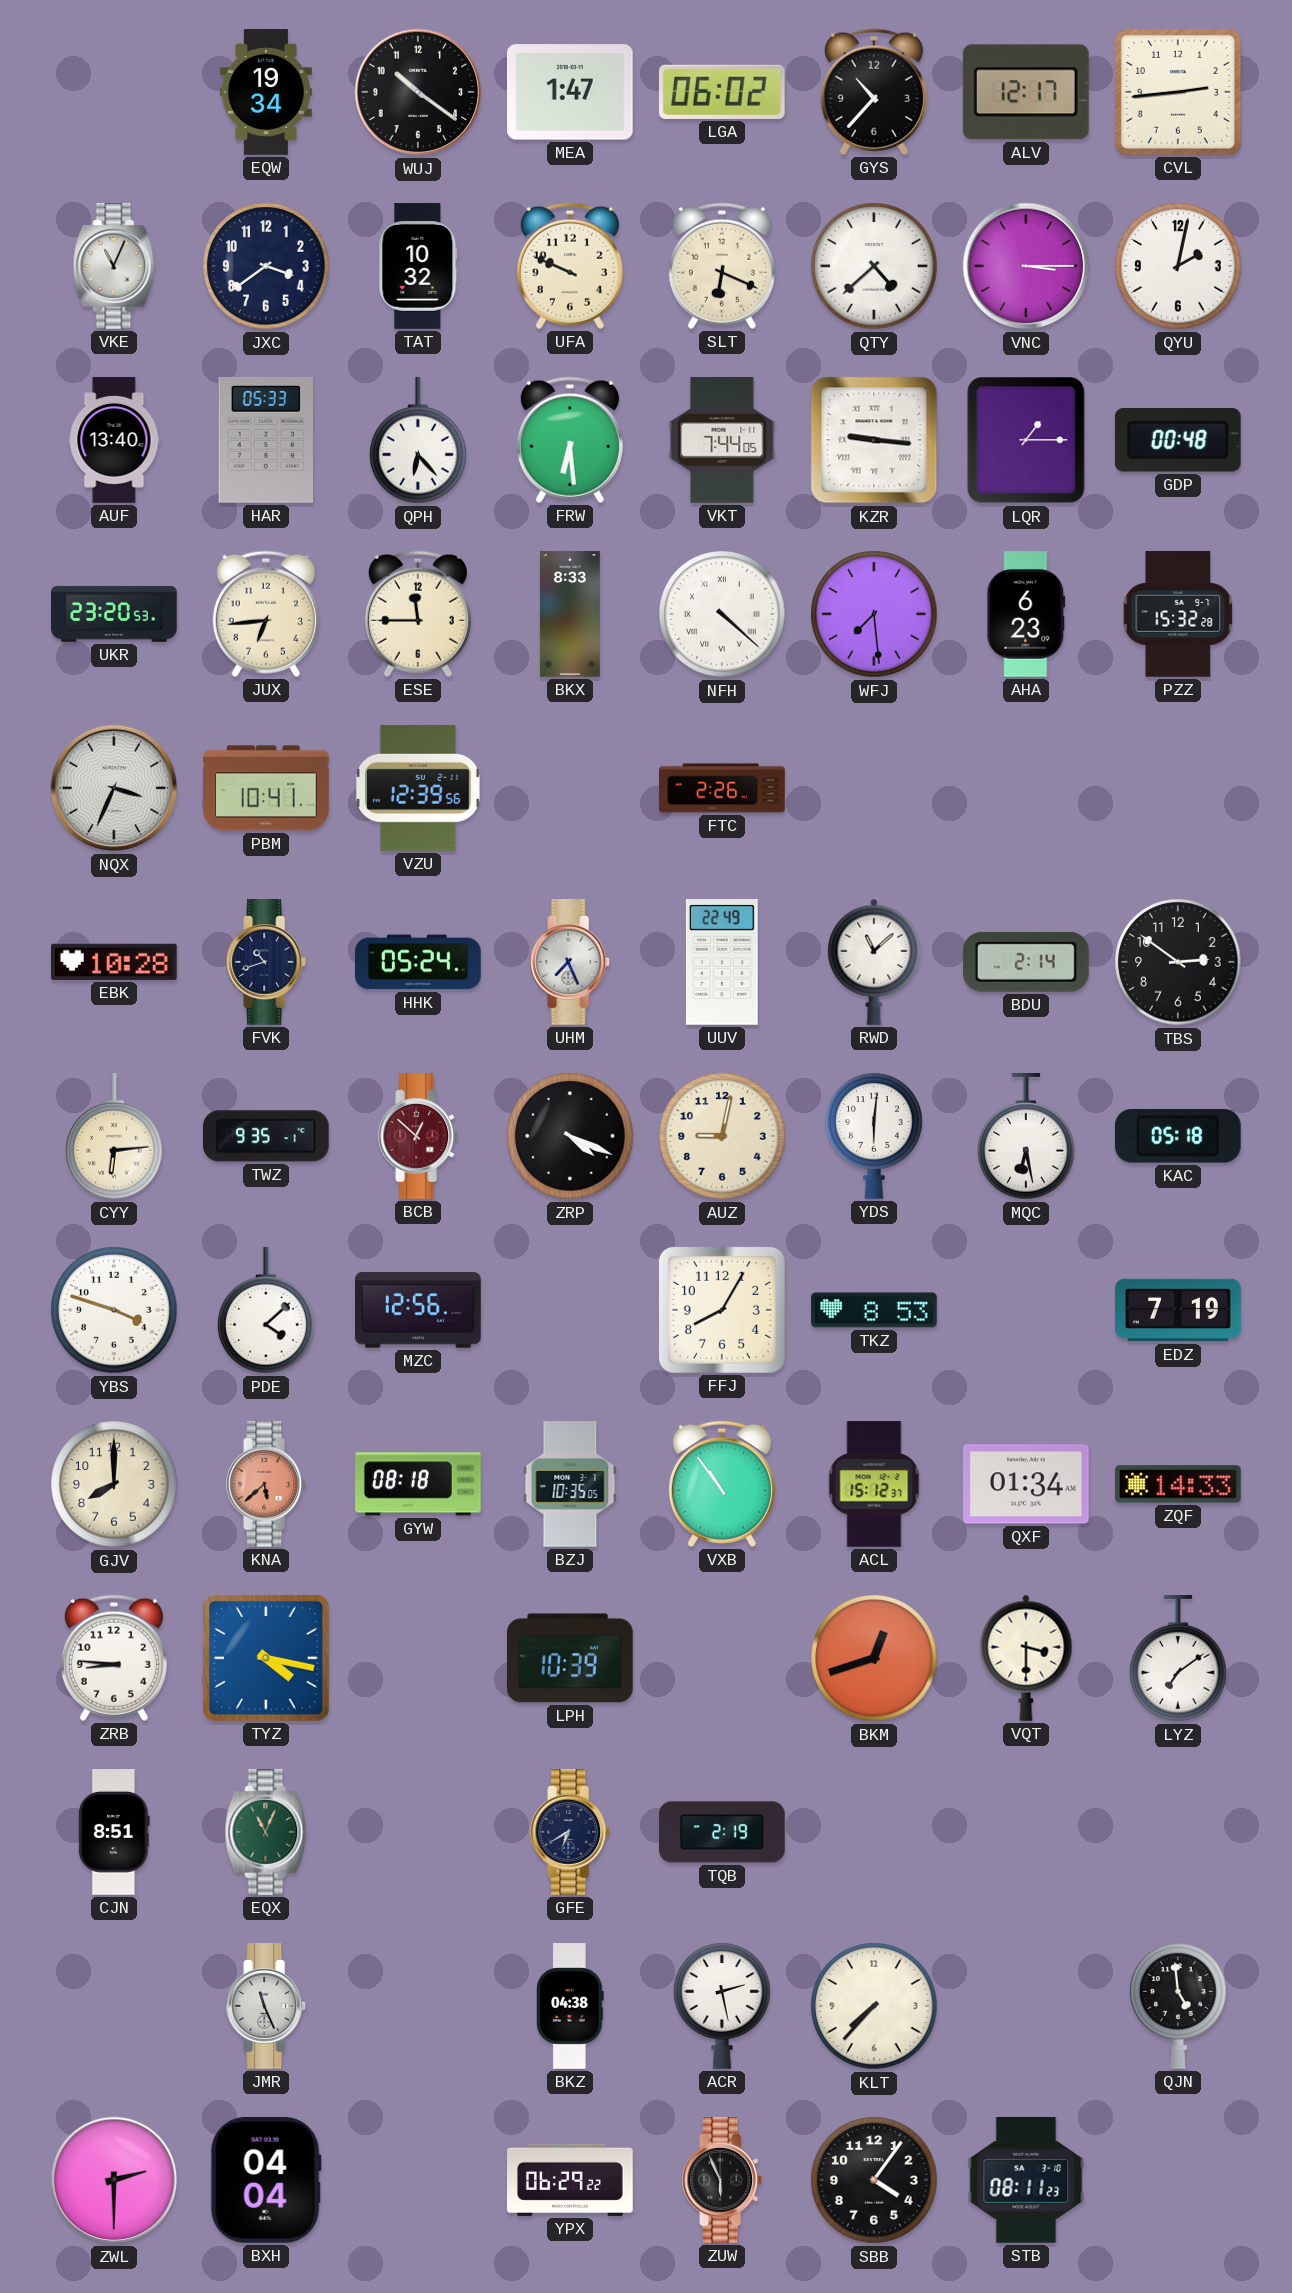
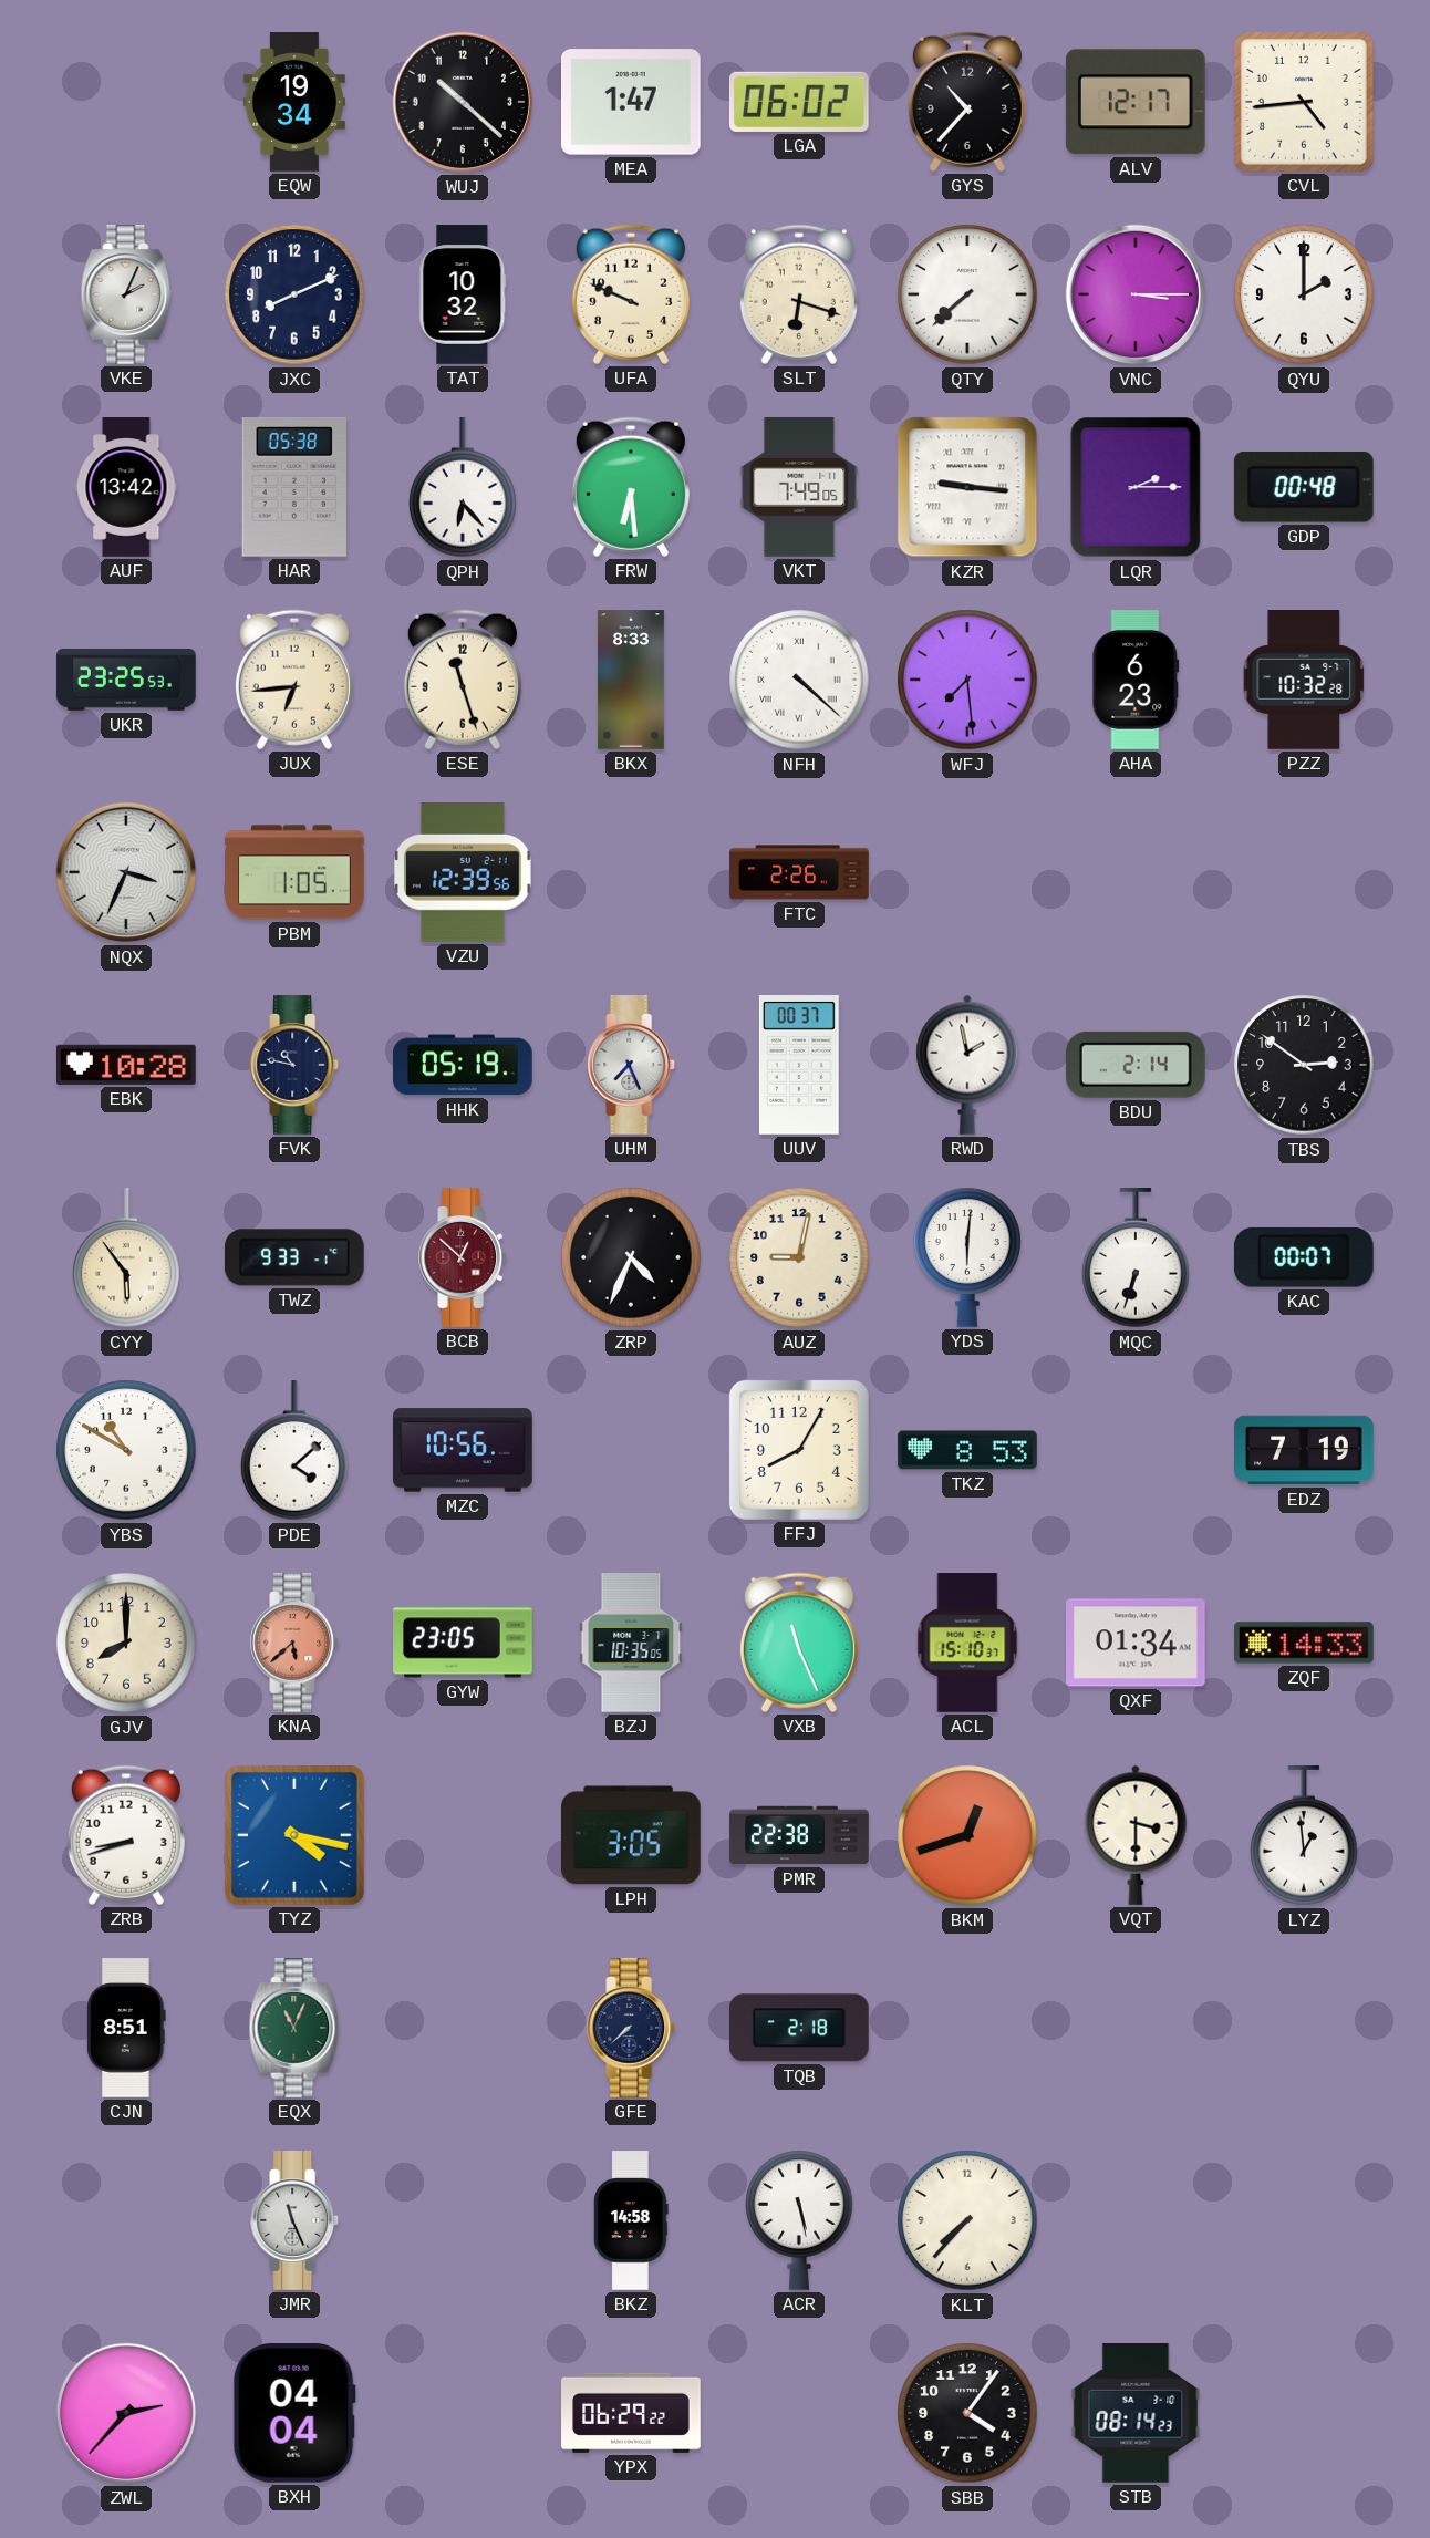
WUJ: 10:21 -> 10:22
CVL: 2:44 -> 4:44
VKE: 11:04 -> 2:04
JXC: 3:39 -> 8:11
SLT: 6:19 -> 6:18
QTY: 4:38 -> 7:38
QYU: 2:02 -> 2:00
AUF: 13:40 -> 13:42
HAR: 05:33 -> 05:38
VKT: 7:44 -> 7:49
LQR: 1:15 -> 2:15
UKR: 23:20 -> 23:25
ESE: 11:45 -> 11:27
PZZ: 15:32 -> 10:32
PBM: 10:41 -> 1:05
FVK: 10:42 -> 10:47
HHK: 05:24 -> 05:19
UUV: 22:49 -> 00:37
RWD: 11:08 -> 1:58
CYY: 6:14 -> 5:54
TWZ: 9:35 -> 9:33
ZRP: 4:19 -> 4:34
MQC: 6:28 -> 6:33
KAC: 05:18 -> 00:07
YBS: 3:48 -> 10:50
MZC: 12:56 -> 10:56
GYW: 08:18 -> 23:05
VXB: 10:54 -> 11:26
ACL: 15:12 -> 15:10
ZRB: 8:46 -> 8:42
LPH: 10:39 -> 3:05
PMR: none -> 22:38
LYZ: 7:09 -> 12:59
GFE: 6:40 -> 7:38
TQB: 2:19 -> 2:18
BKZ: 04:38 -> 14:58
ACR: 2:28 -> 5:28
QJN: 4:59 -> none
ZWL: 2:30 -> 2:37
ZUW: 5:56 -> none
STB: 08:11 -> 08:14
